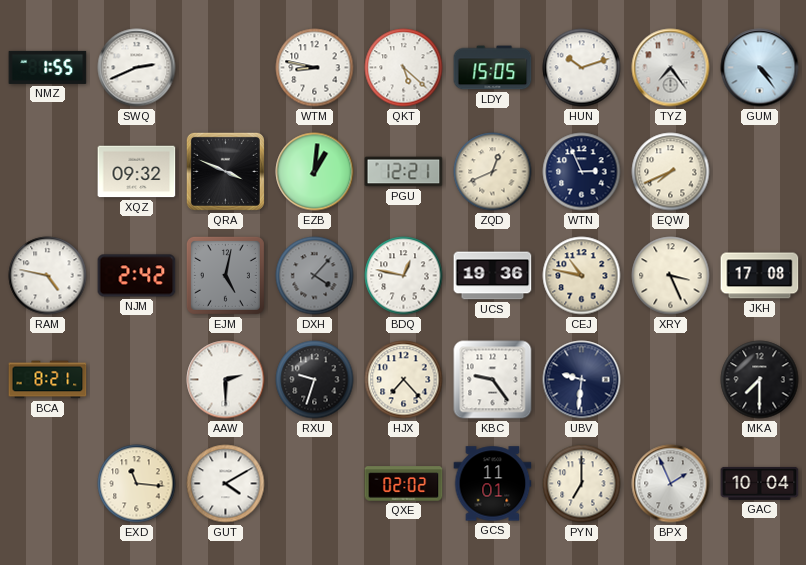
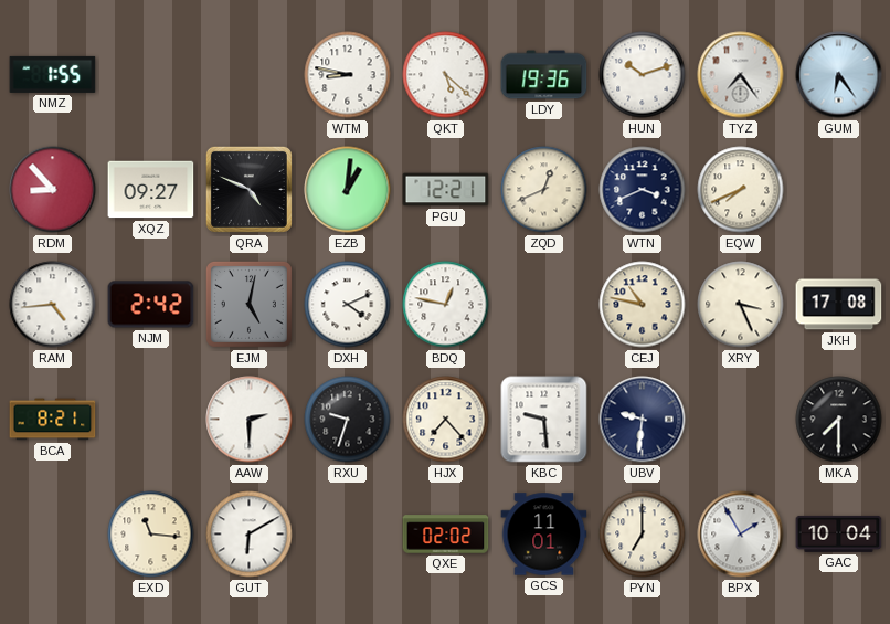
SWQ: 2:41 -> none
LDY: 15:05 -> 19:36
GUM: 4:24 -> 6:24
RDM: none -> 8:53
XQZ: 09:32 -> 09:27
QRA: 3:49 -> 4:49
WTN: 2:56 -> 3:41
RAM: 4:47 -> 4:44
DXH: 4:07 -> 4:11
DXH dial: grey -> white
UCS: 19:36 -> none
KBC: 9:24 -> 9:29
GUT: 4:10 -> 6:10
BPX: 1:56 -> 1:55
